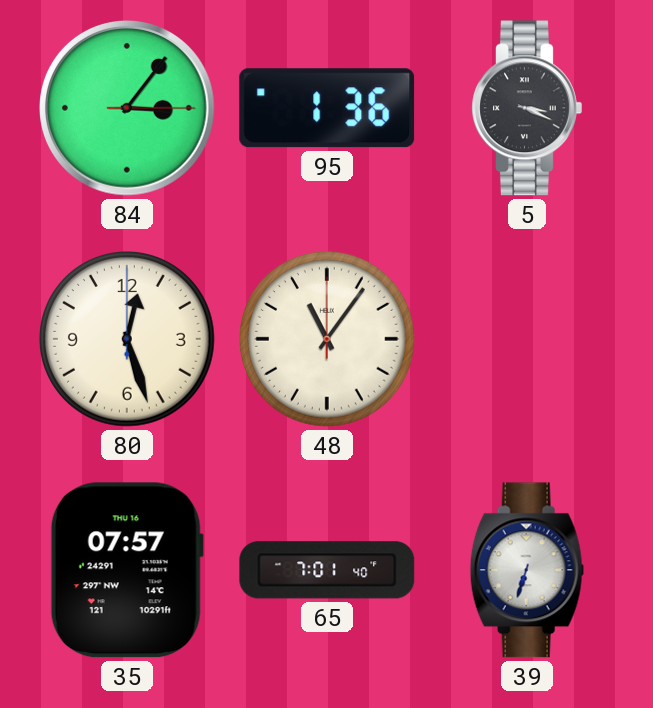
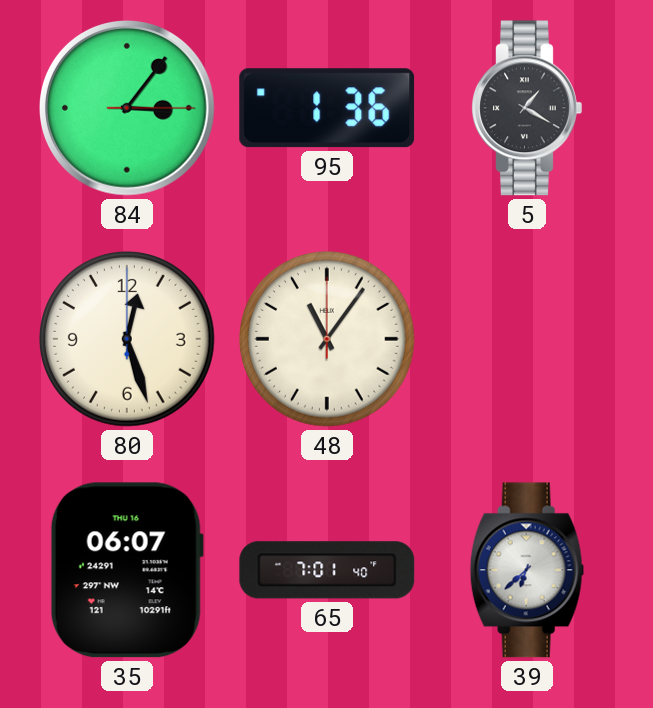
5: 3:19 -> 1:20
35: 07:57 -> 06:07
39: 6:33 -> 6:38
